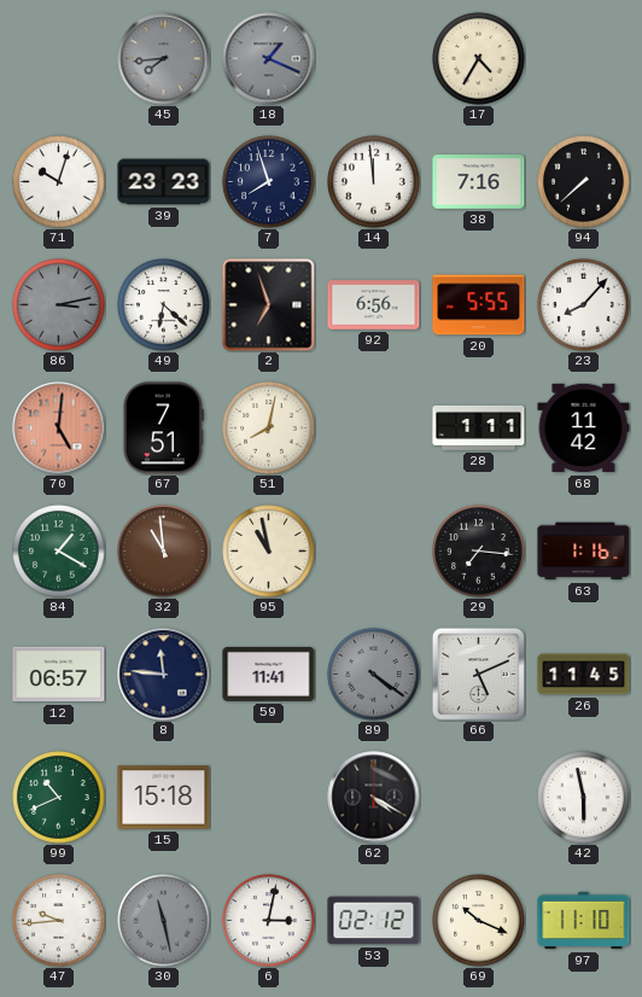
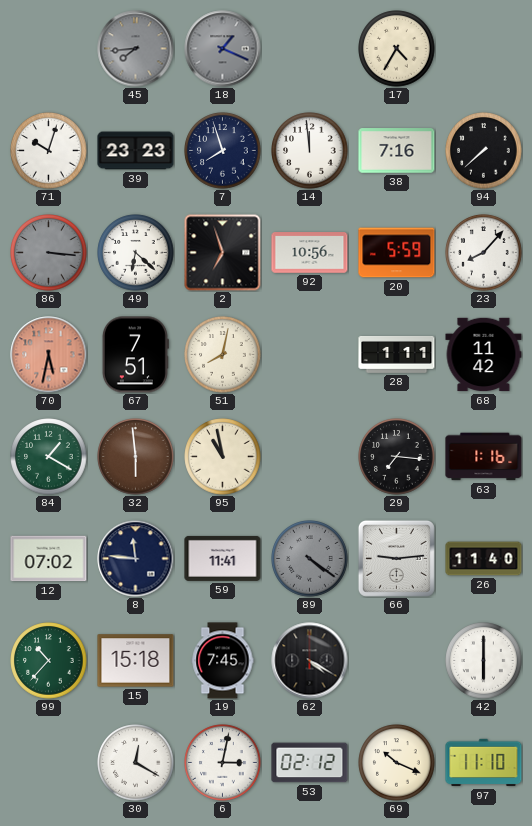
86: 3:13 -> 3:16
92: 6:56 -> 10:56
20: 5:55 -> 5:59
70: 5:01 -> 5:32
32: 10:59 -> 5:59
12: 06:57 -> 07:02
66: 5:11 -> 9:14
26: 11:45 -> 11:40
99: 10:41 -> 10:37
19: none -> 7:45
42: 5:58 -> 6:00
47: 9:44 -> none
30: 11:28 -> 12:20
30 dial: grey -> white
